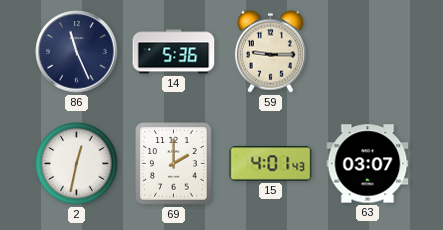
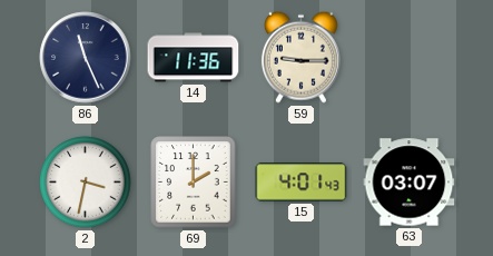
14: 5:36 -> 11:36
2: 12:32 -> 3:32
